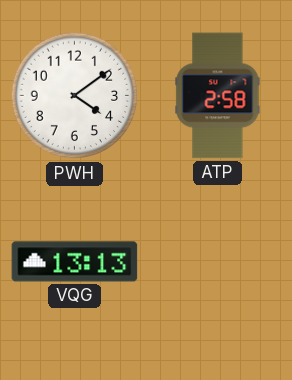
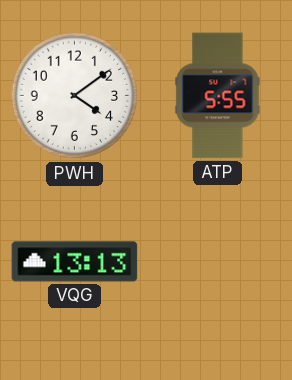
ATP: 2:58 -> 5:55
